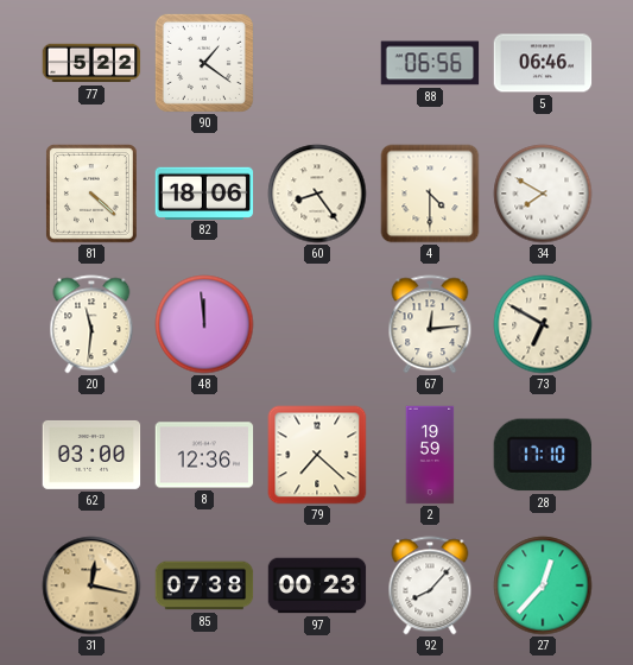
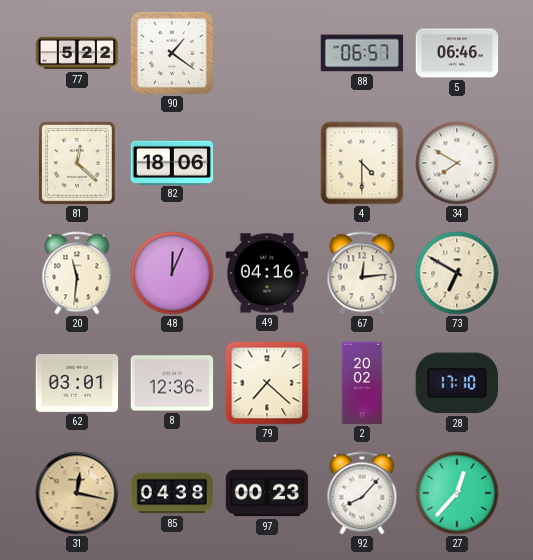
88: 06:56 -> 06:57
81: 4:22 -> 12:22
60: 8:24 -> none
48: 11:59 -> 12:04
49: none -> 04:16
62: 03:00 -> 03:01
2: 19:59 -> 20:02
85: 07:38 -> 04:38
